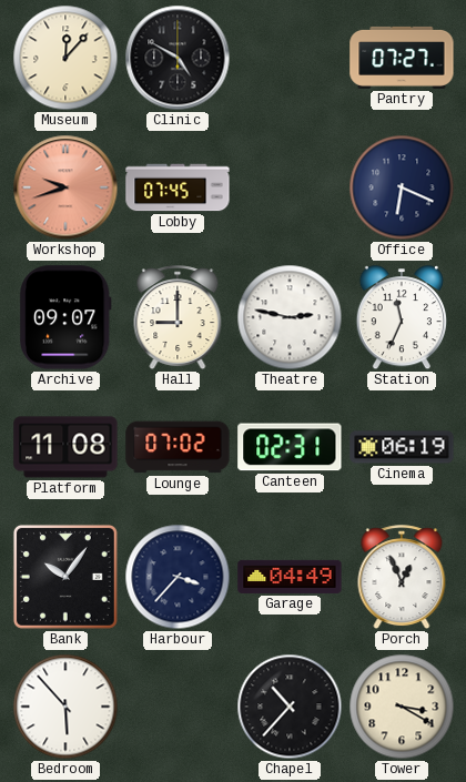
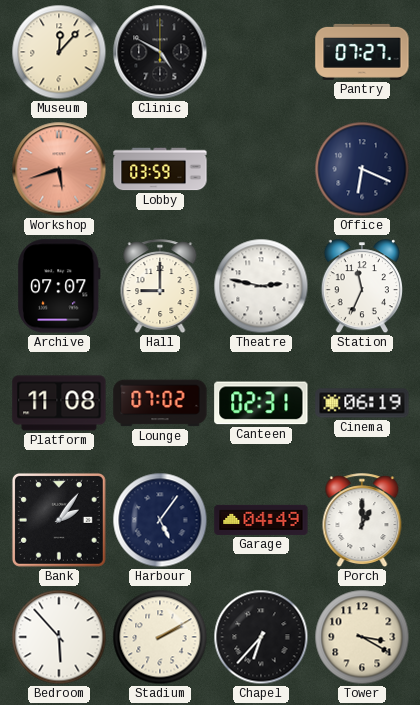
Workshop: 9:42 -> 5:42
Lobby: 07:45 -> 03:59
Archive: 09:07 -> 07:07
Bank: 10:06 -> 2:06
Harbour: 3:37 -> 5:06
Porch: 12:56 -> 1:00
Stadium: none -> 2:10
Chapel: 10:37 -> 6:37
